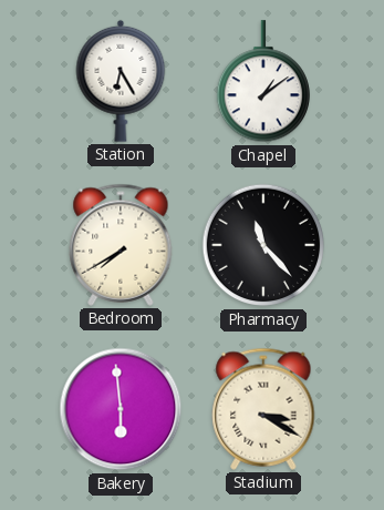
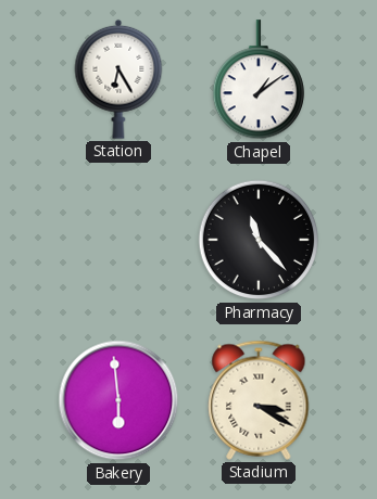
Bedroom: 7:40 -> none
